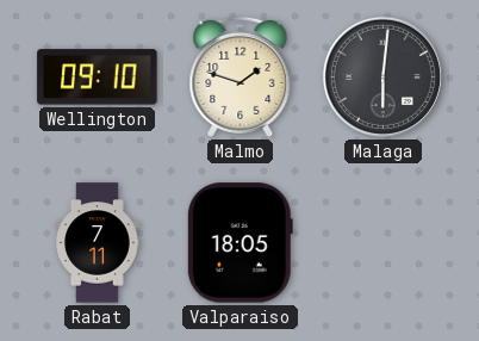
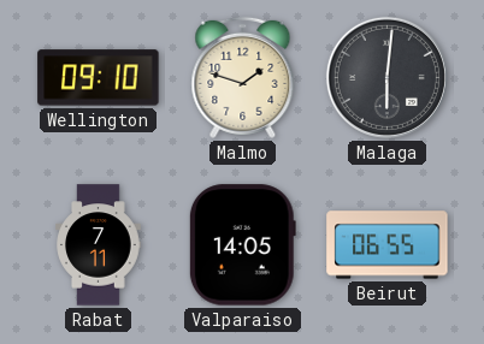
Valparaiso: 18:05 -> 14:05
Beirut: none -> 06:55
